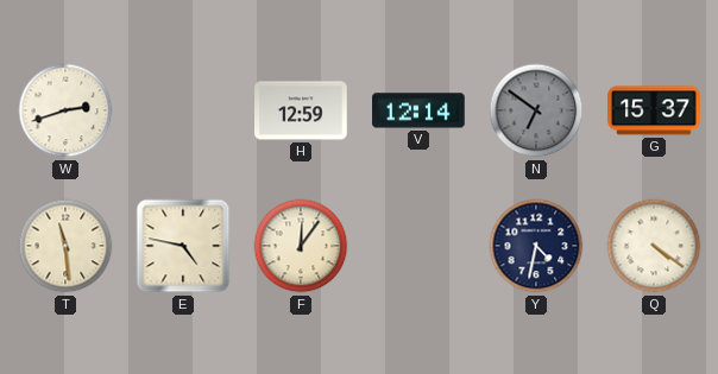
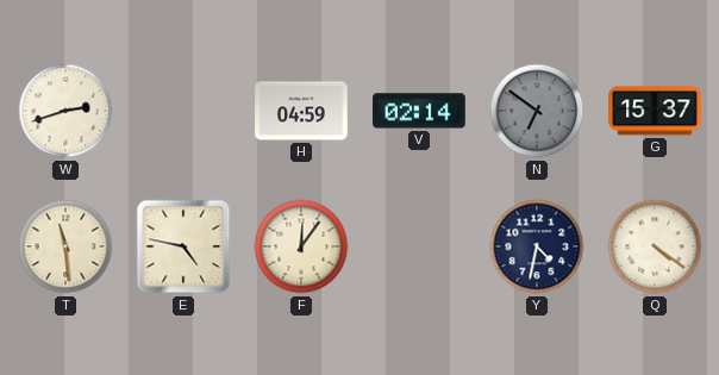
H: 12:59 -> 04:59
V: 12:14 -> 02:14
